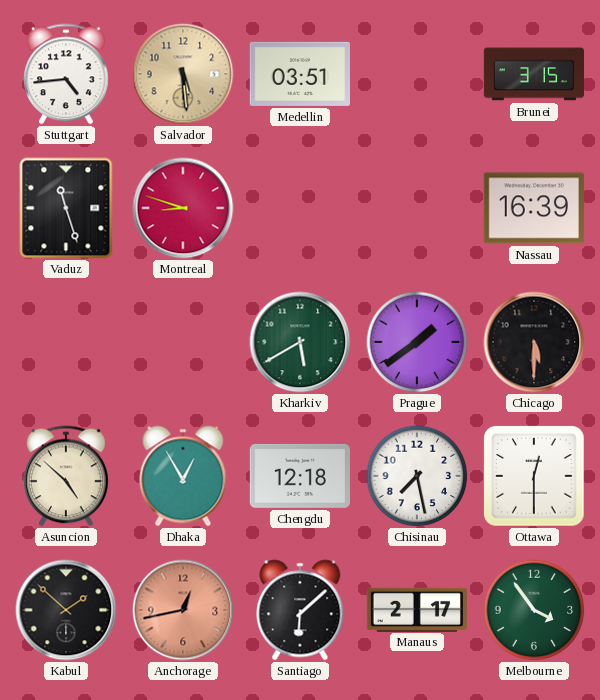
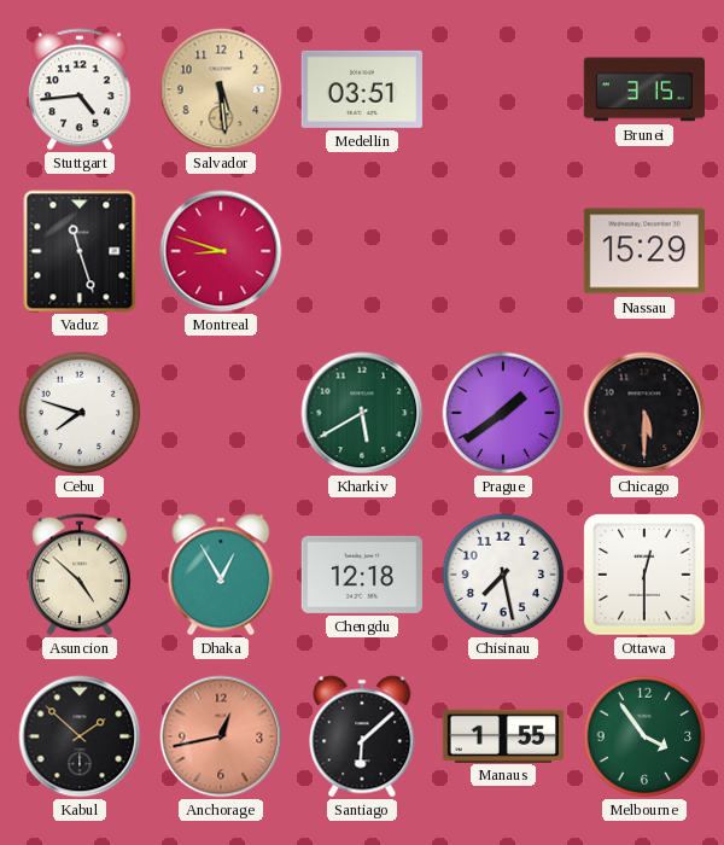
Nassau: 16:39 -> 15:29
Cebu: none -> 7:48
Manaus: 2:17 -> 1:55
